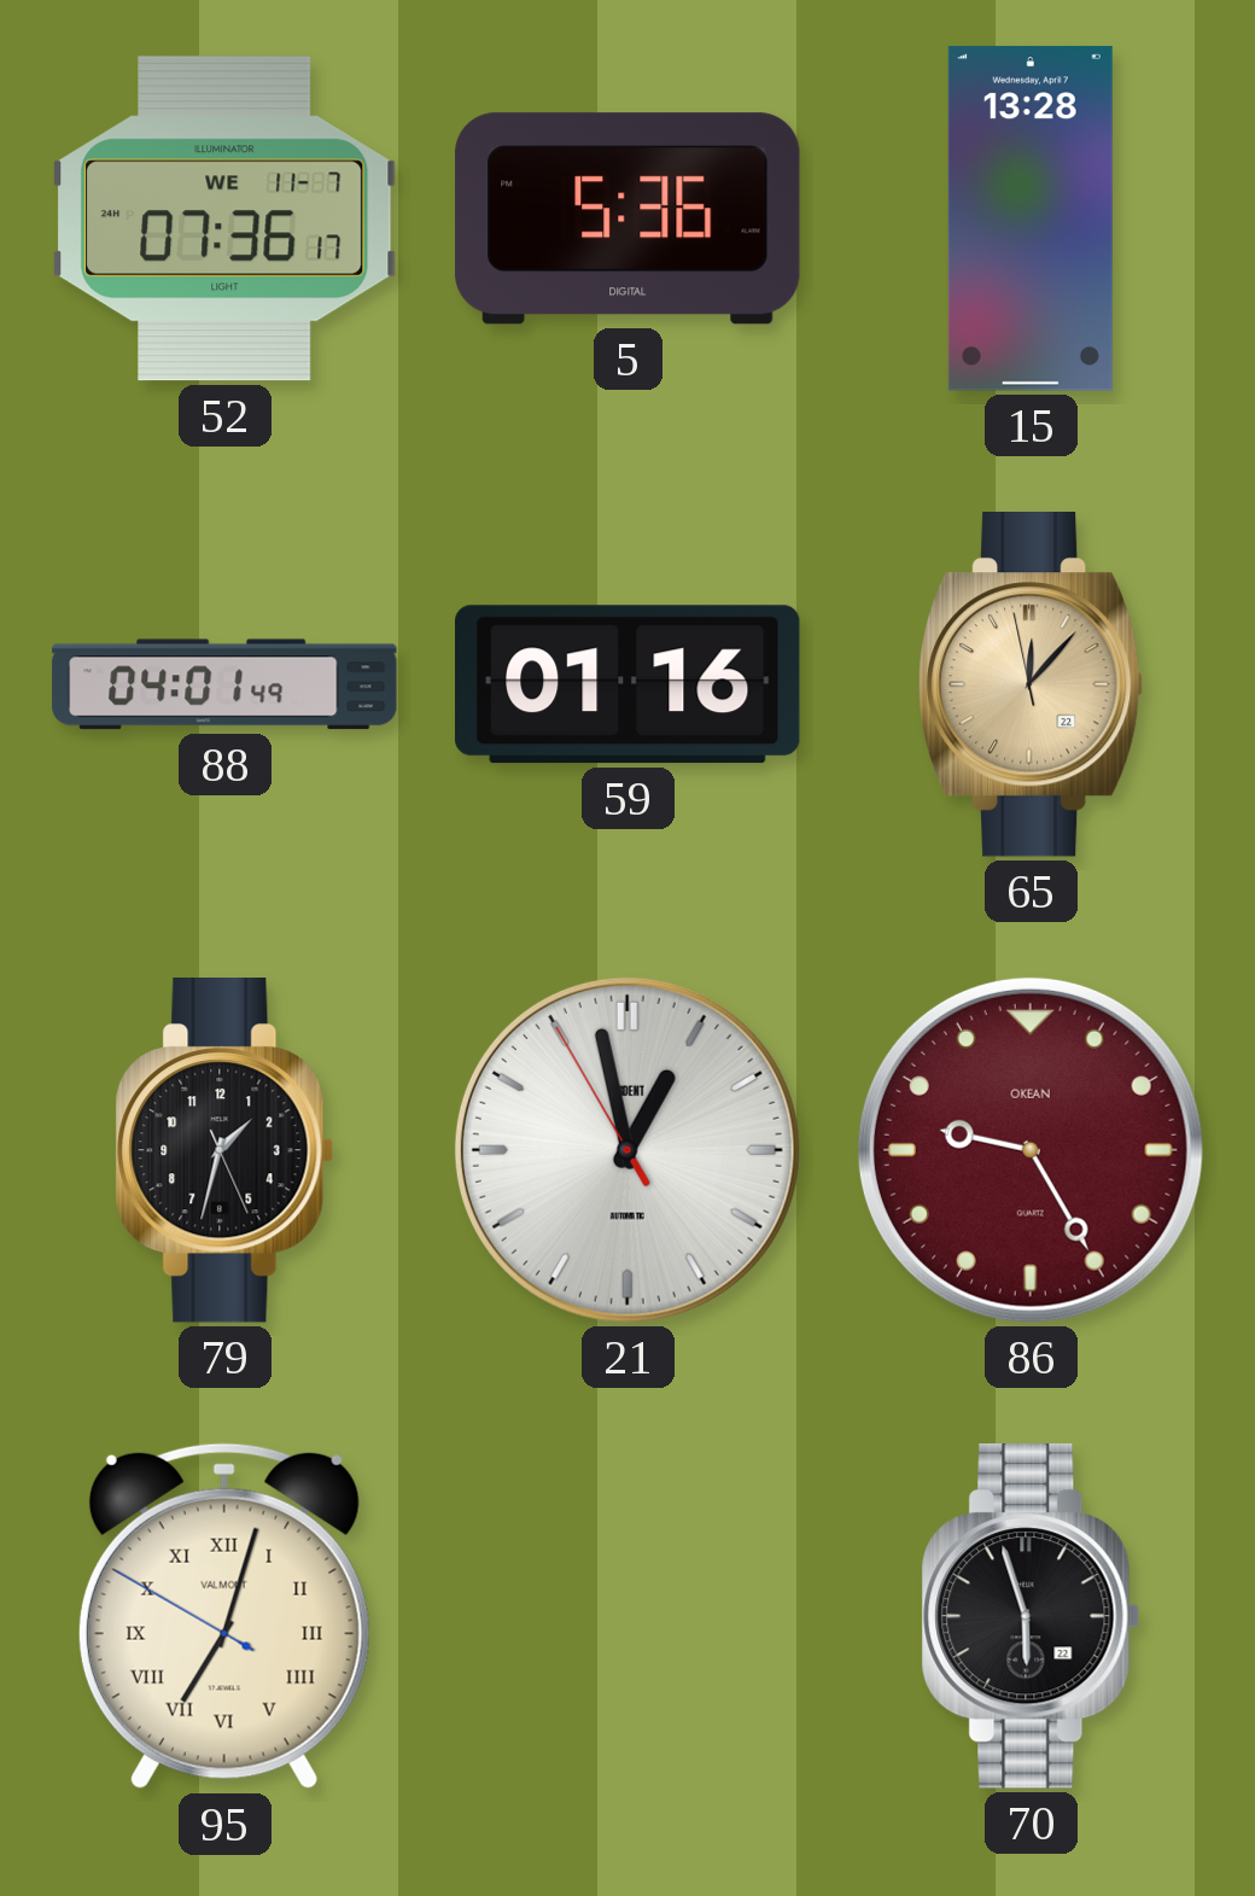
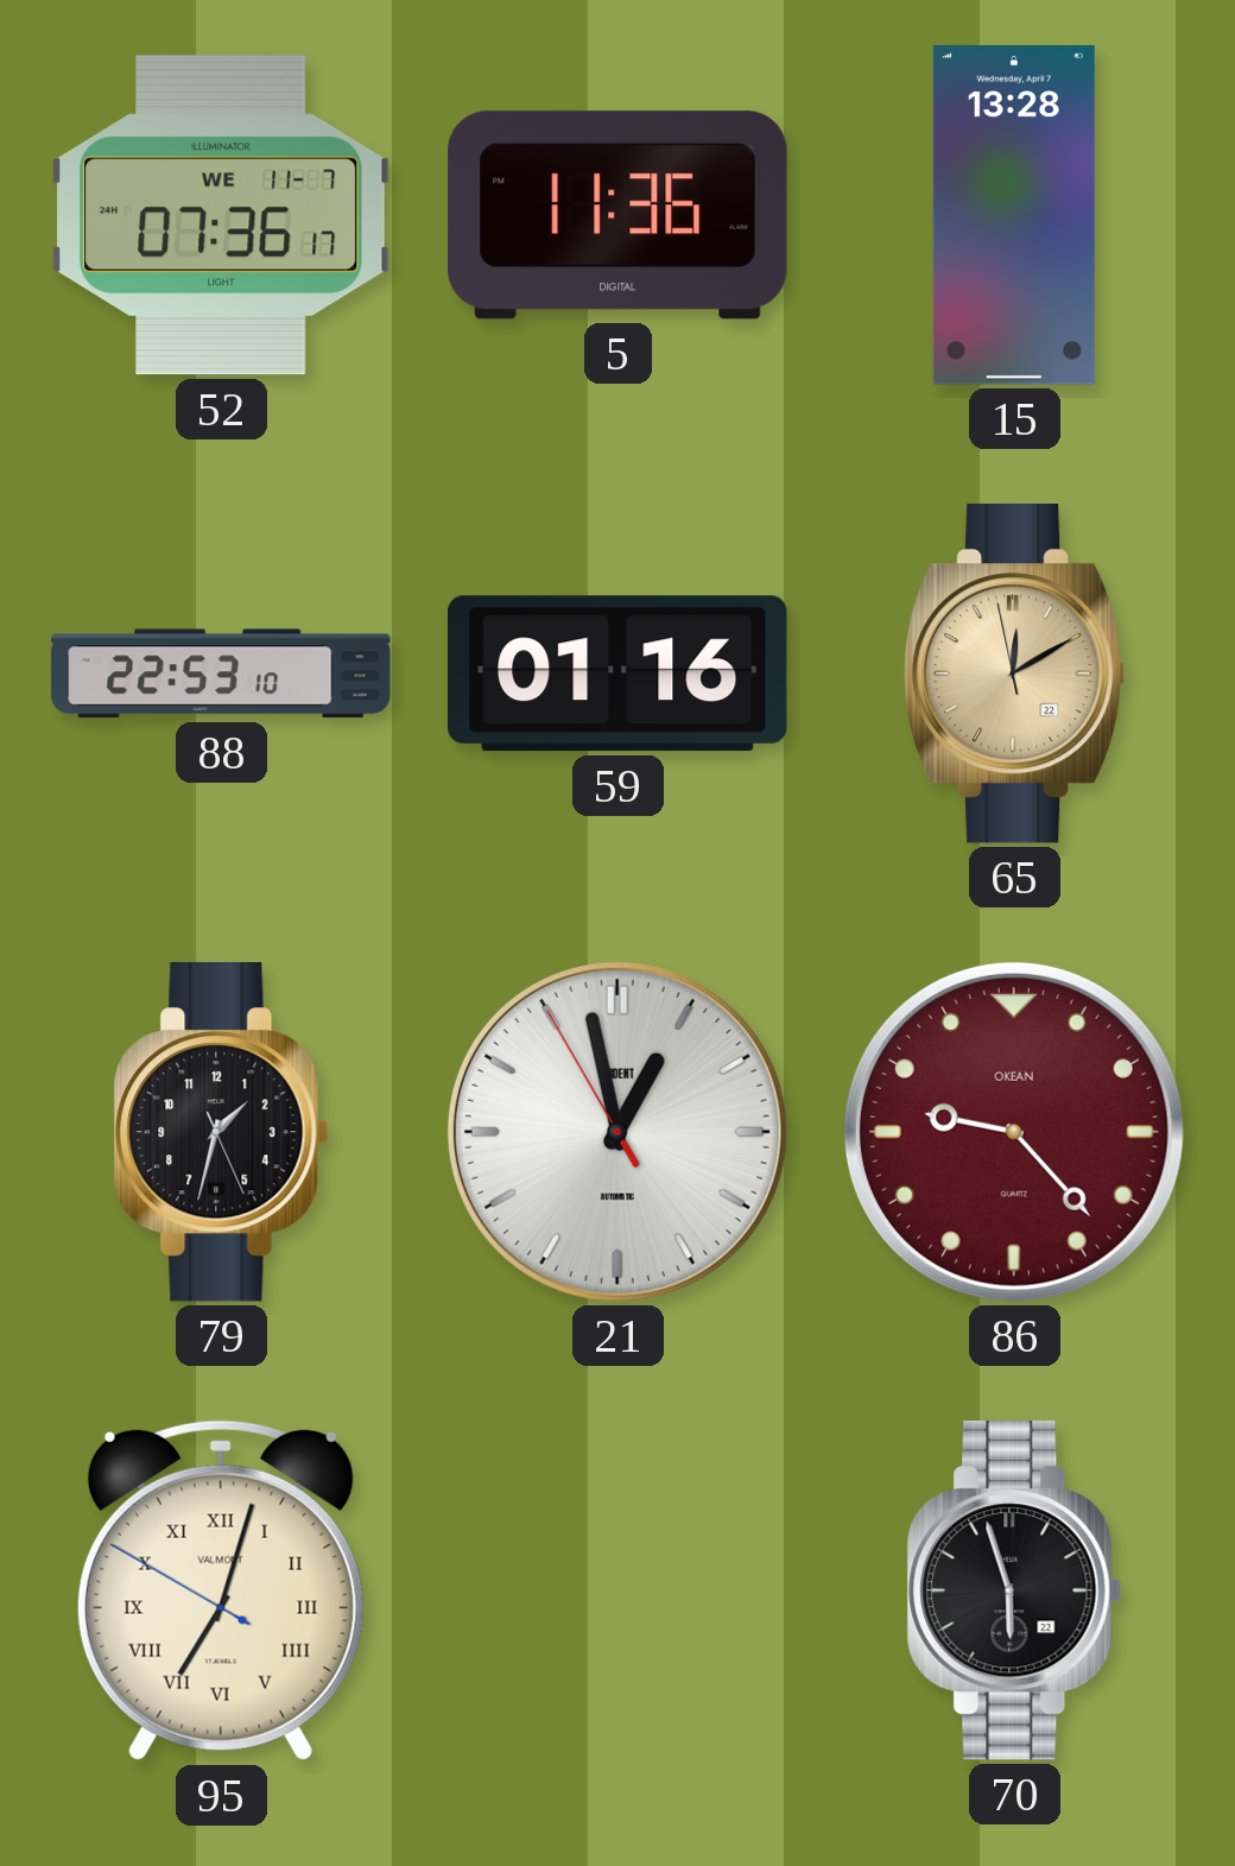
5: 5:36 -> 11:36
88: 04:01 -> 22:53
65: 12:06 -> 12:09
86: 9:25 -> 9:23
